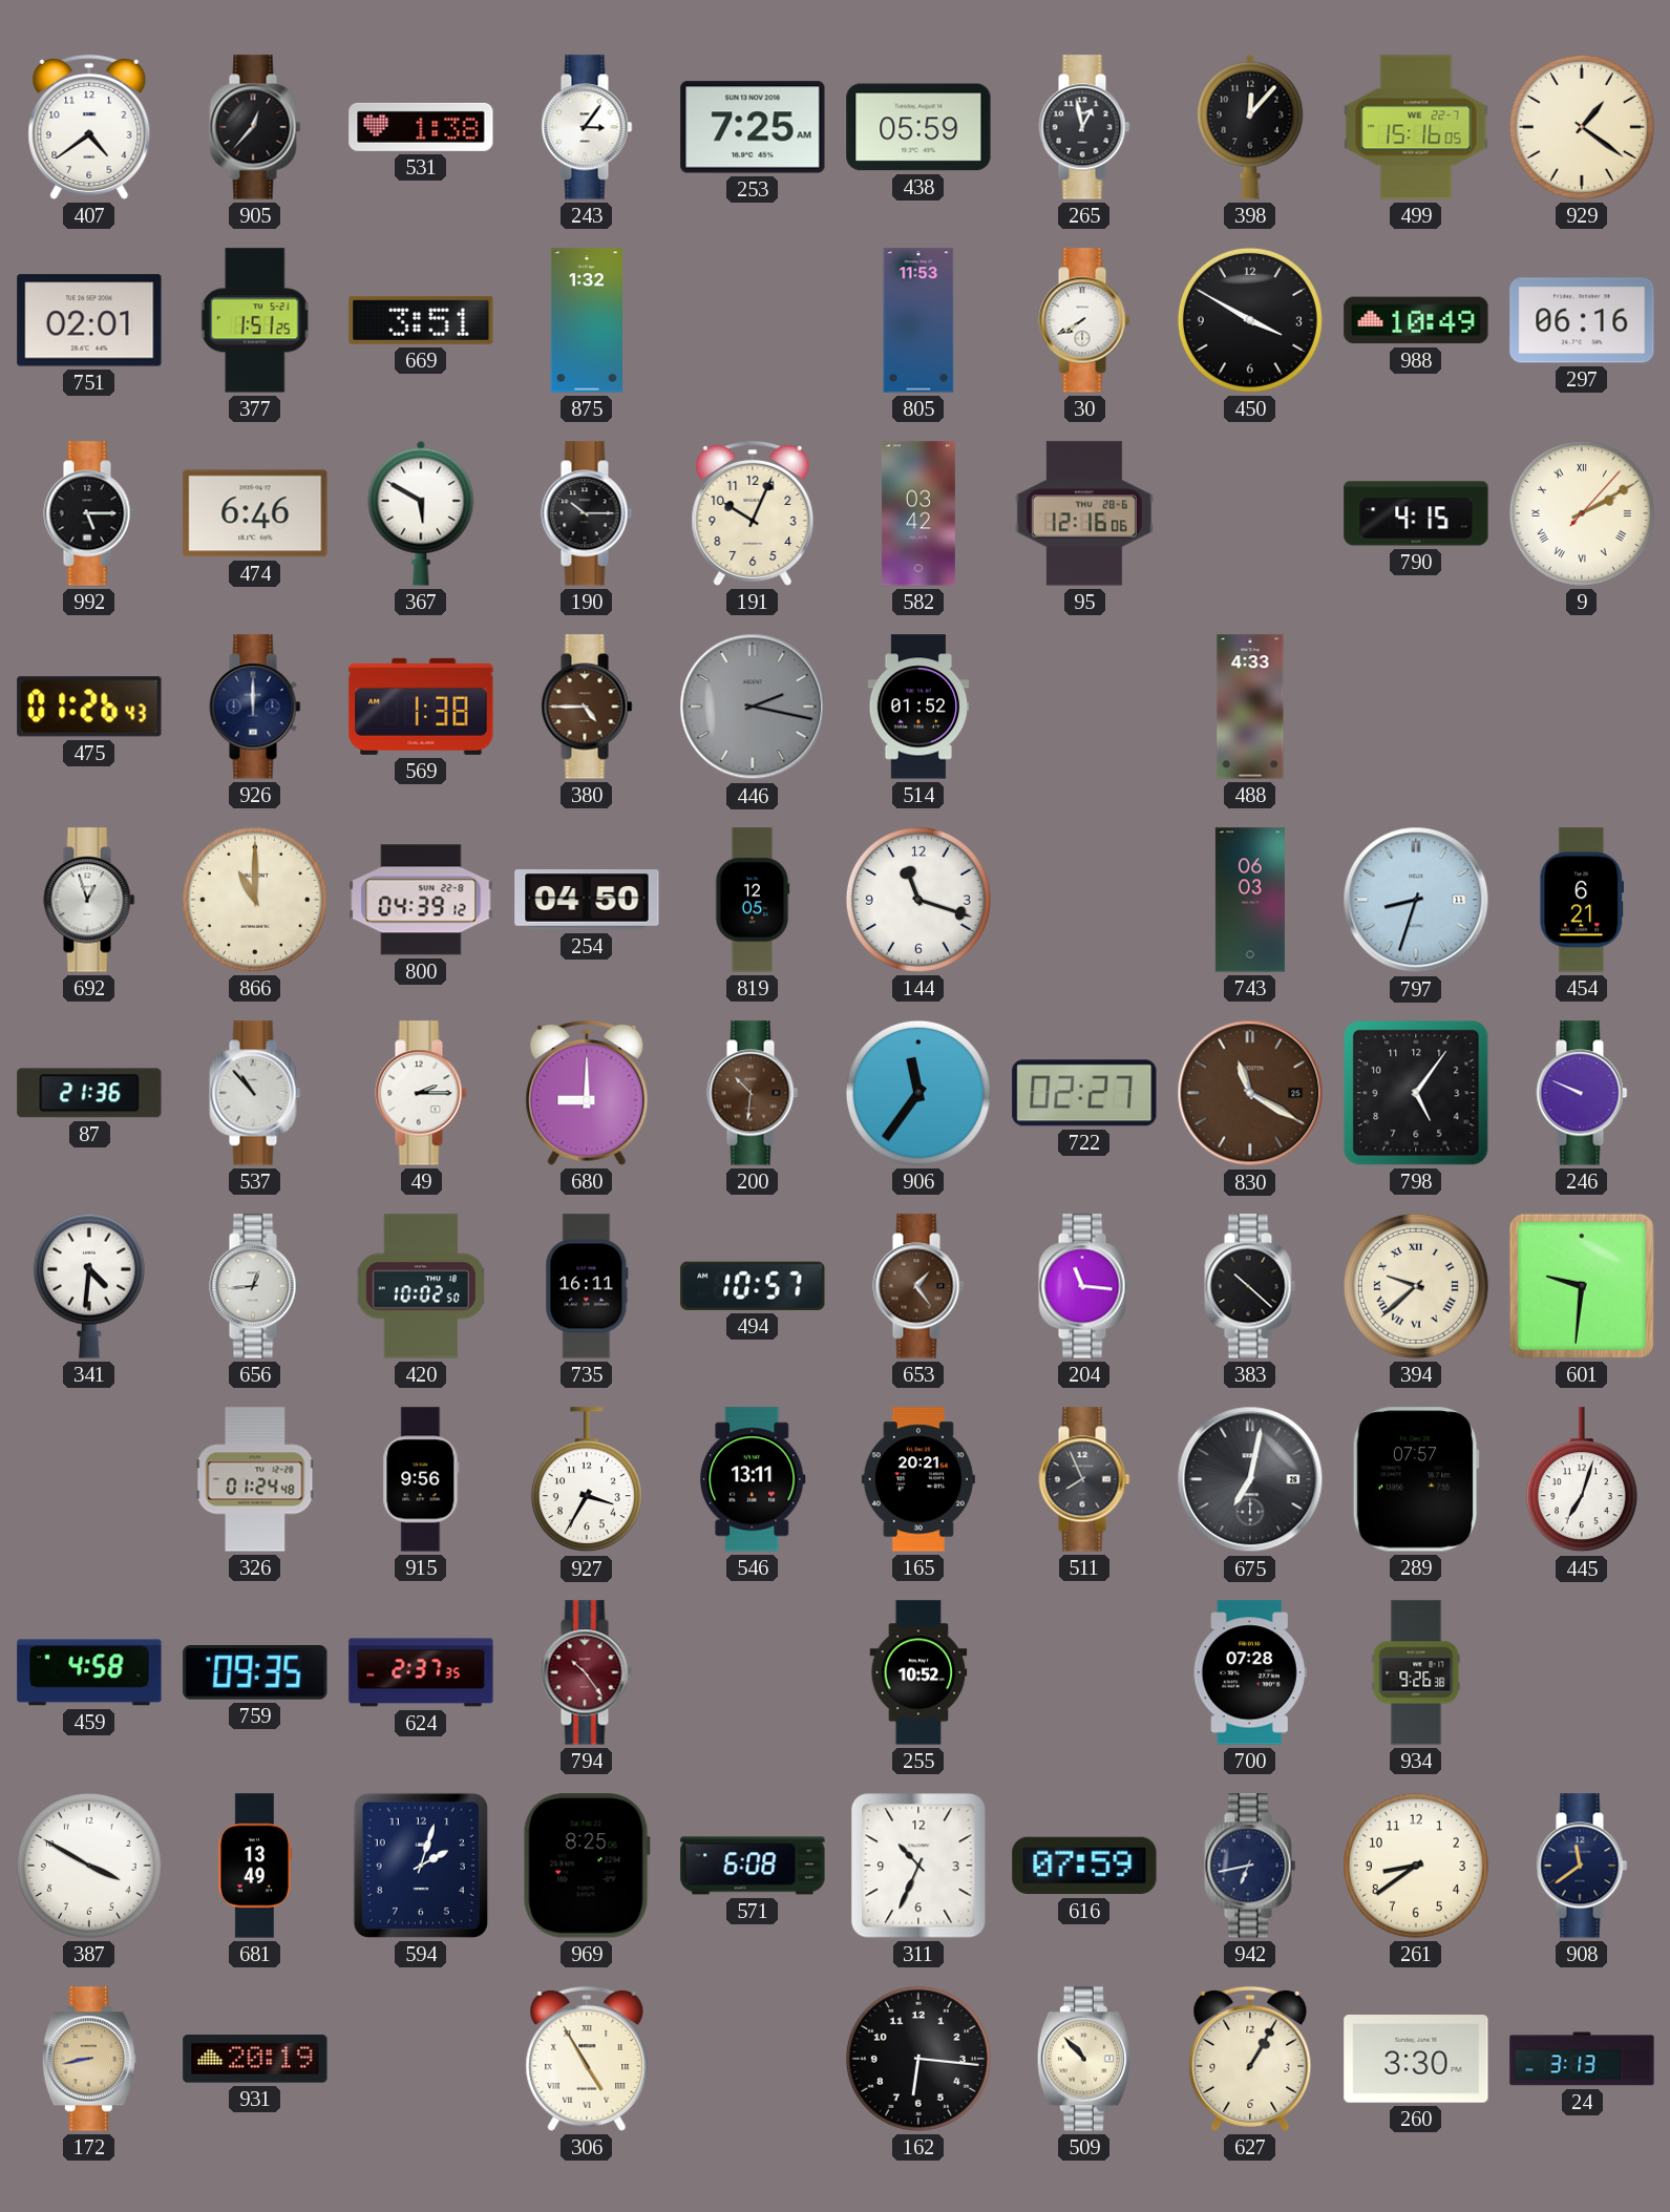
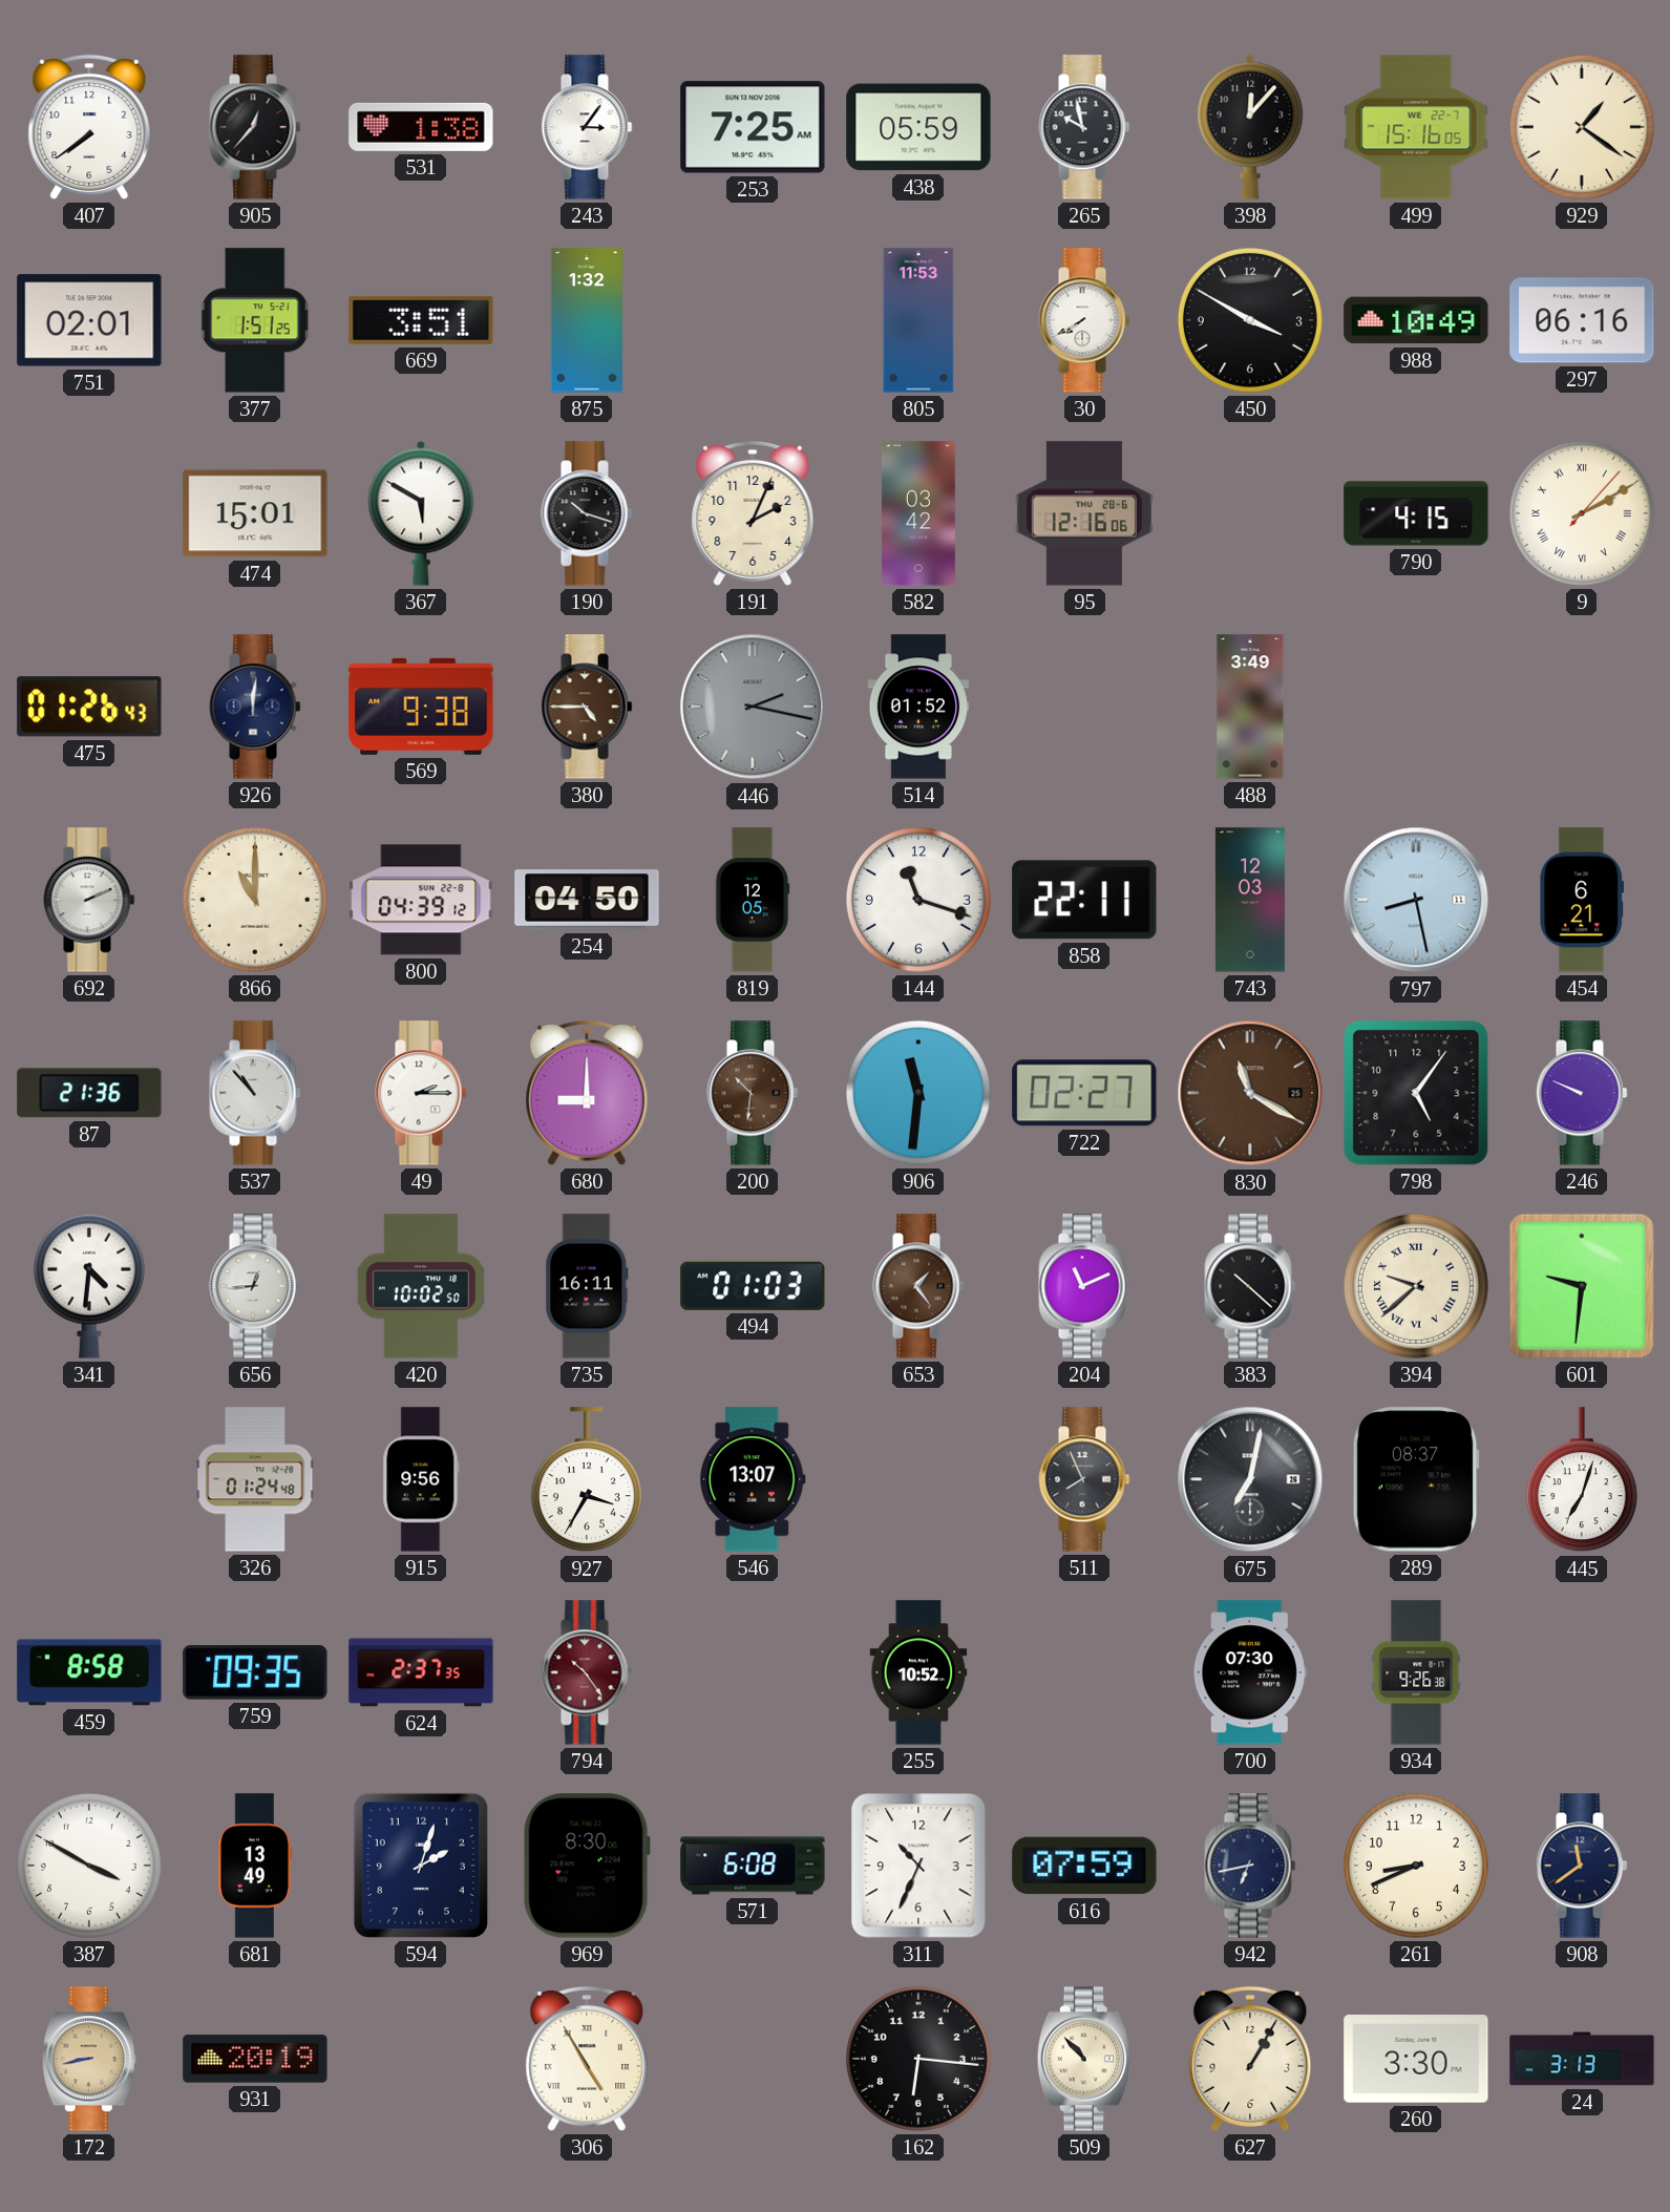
407: 4:39 -> 7:39
265: 12:58 -> 9:58
992: 5:15 -> none
474: 6:46 -> 15:01
190: 10:15 -> 10:18
191: 10:04 -> 2:04
926: 12:00 -> 12:01
569: 1:38 -> 9:38
488: 4:33 -> 3:49
692: 12:57 -> 2:11
858: none -> 22:11
743: 06:03 -> 12:03
797: 8:33 -> 8:28
906: 11:36 -> 11:31
494: 10:57 -> 01:03
204: 11:16 -> 11:11
546: 13:11 -> 13:07
165: 20:21 -> none
289: 07:57 -> 08:37
459: 4:58 -> 8:58
700: 07:28 -> 07:30
969: 8:25 -> 8:30
261: 8:39 -> 8:41
